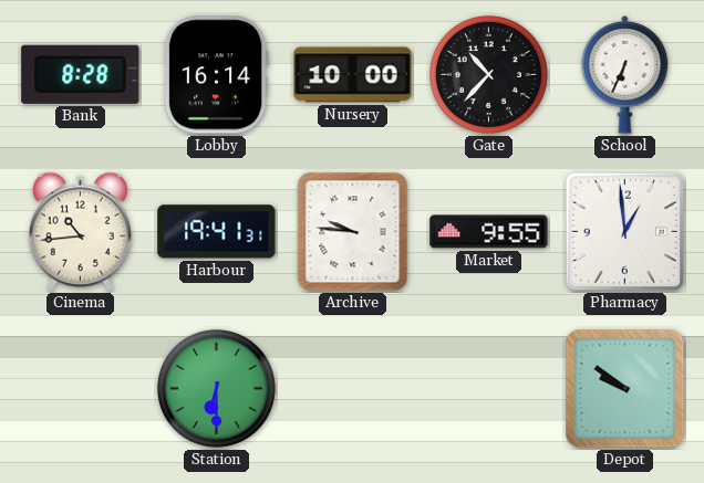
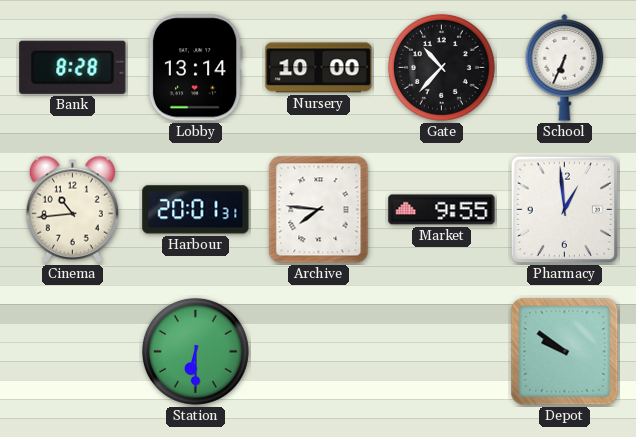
Lobby: 16:14 -> 13:14
Harbour: 19:41 -> 20:01
Archive: 9:46 -> 7:46
